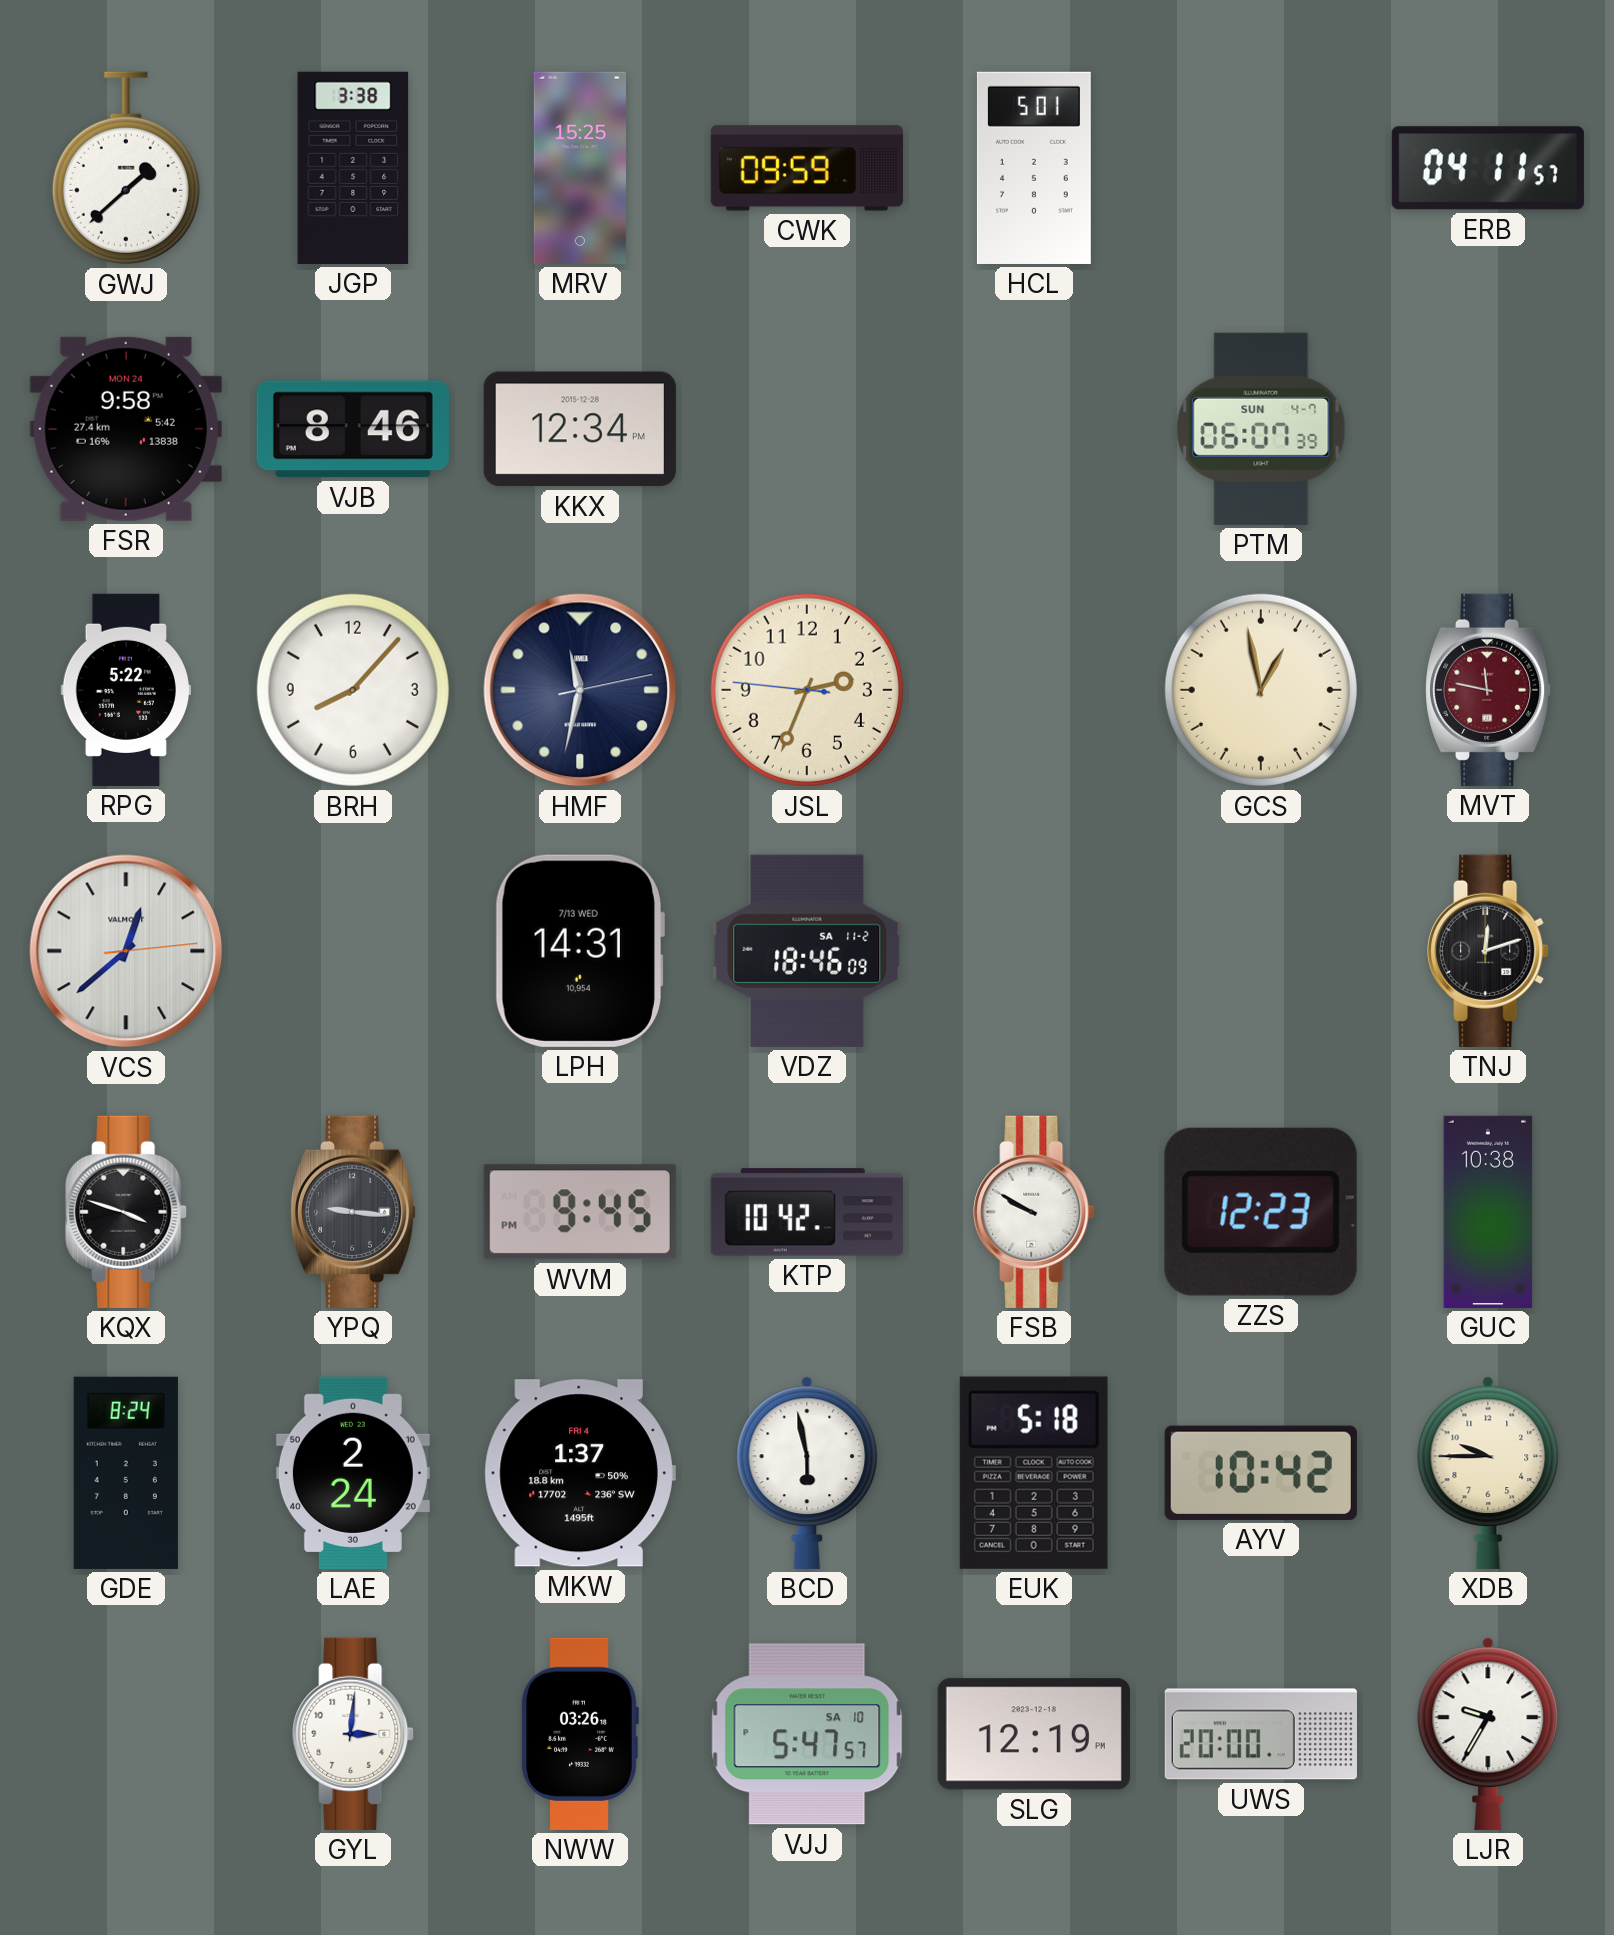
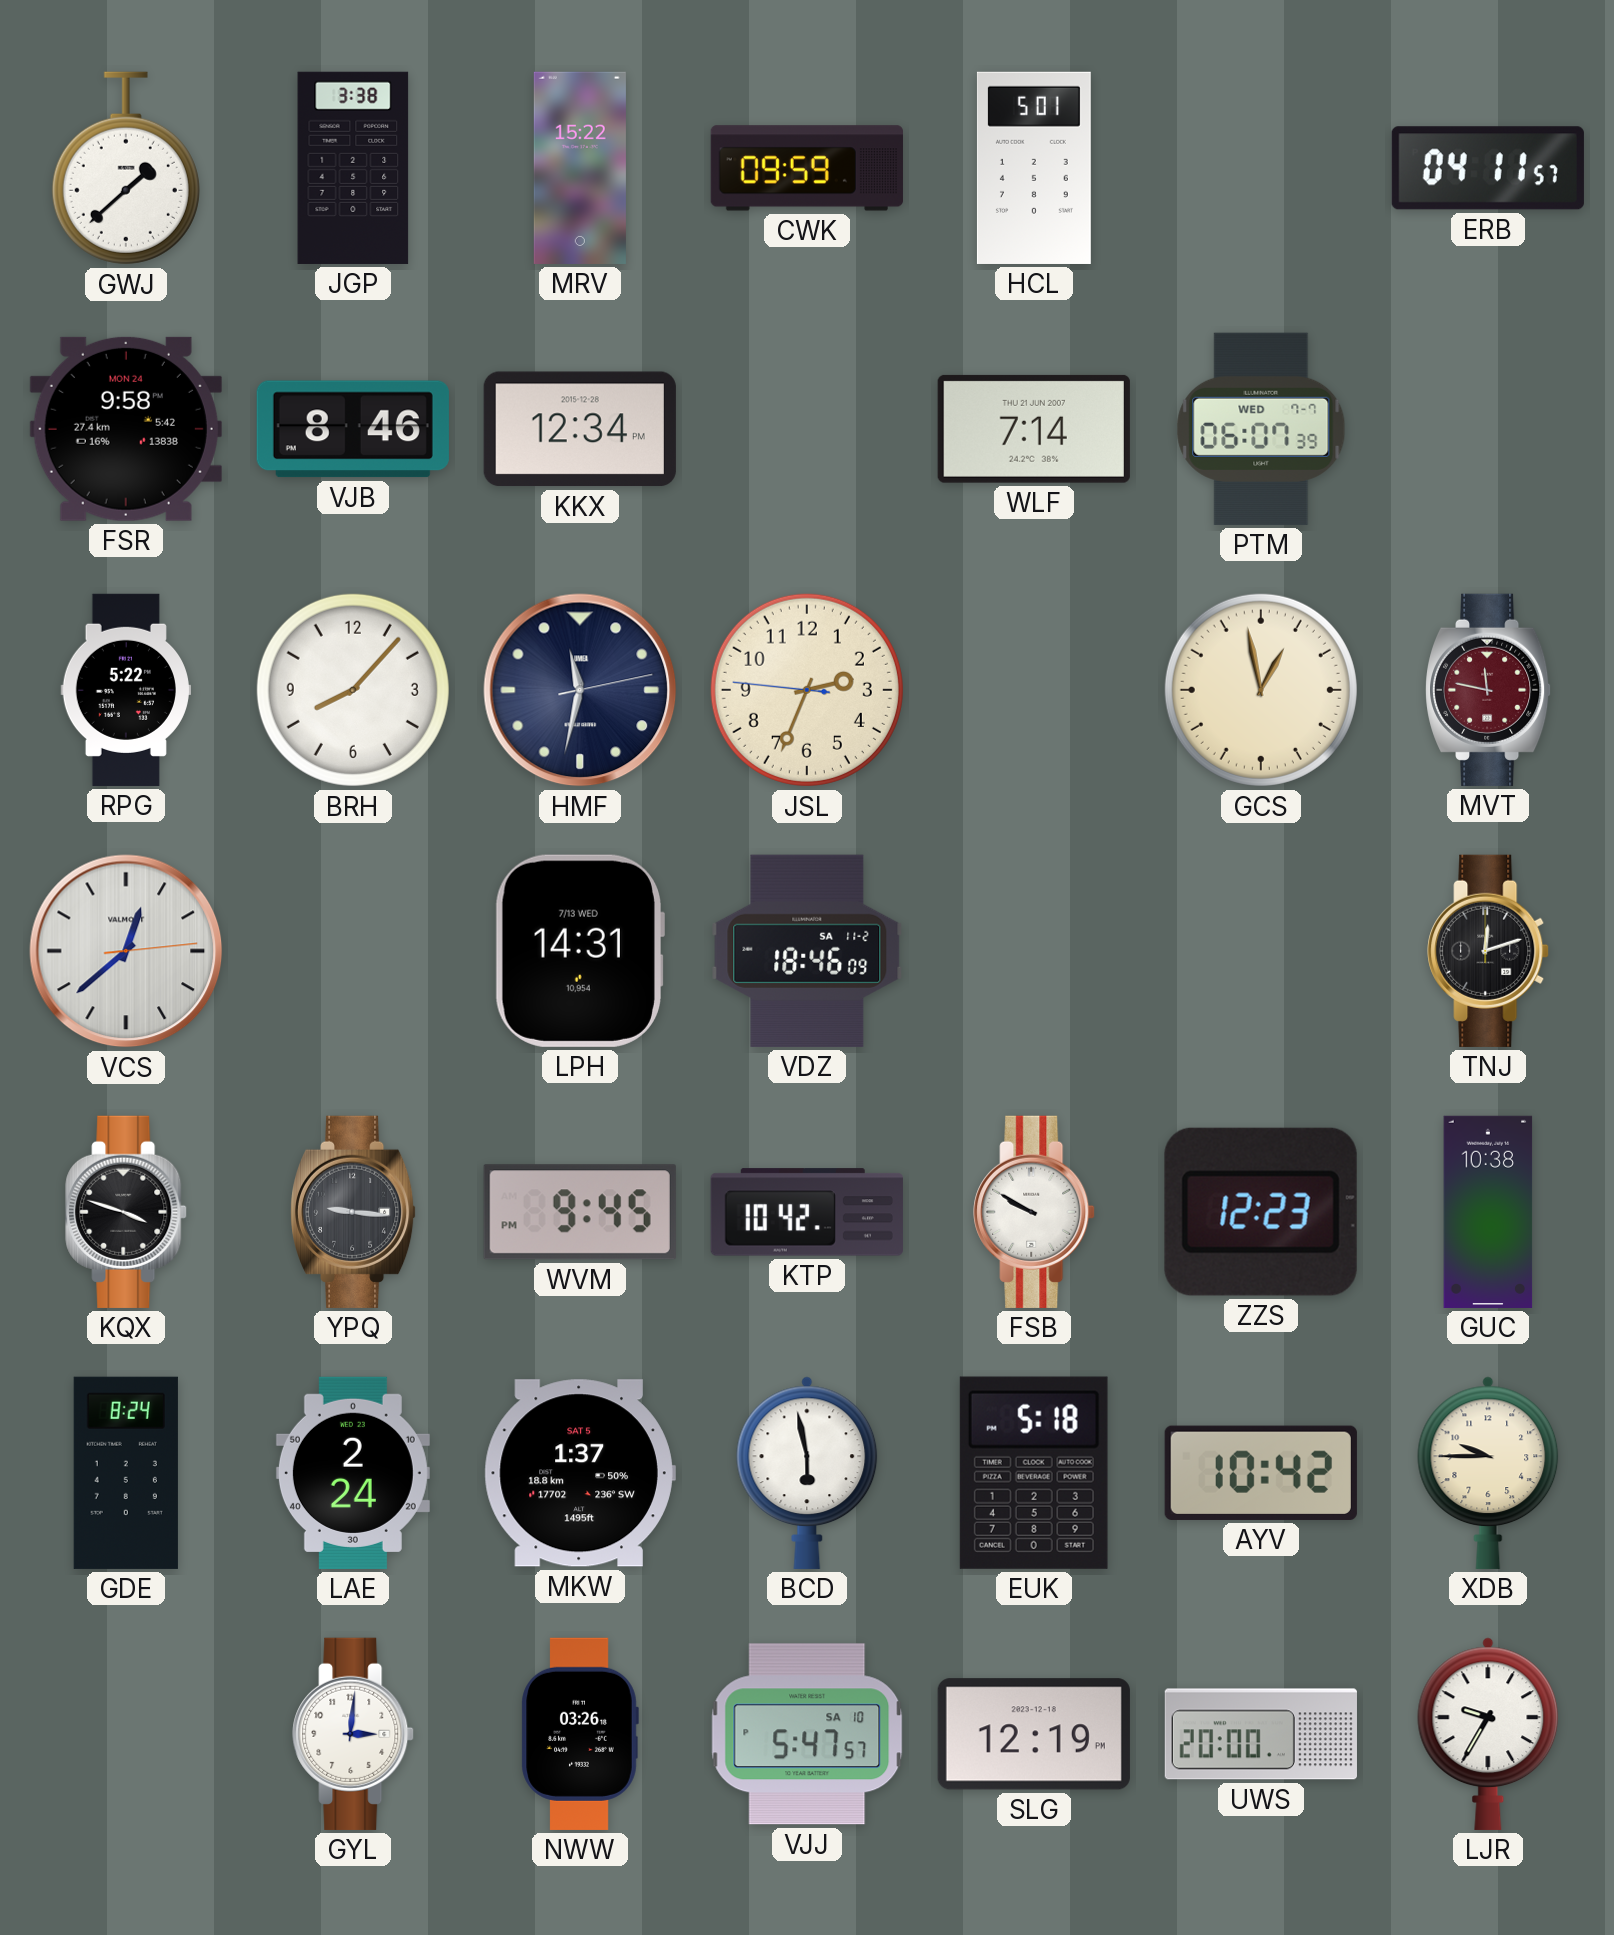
MRV: 15:25 -> 15:22
WLF: none -> 7:14
PTM date: SUN 4-7 -> WED 7-7
MKW date: FRI 4 -> SAT 5
